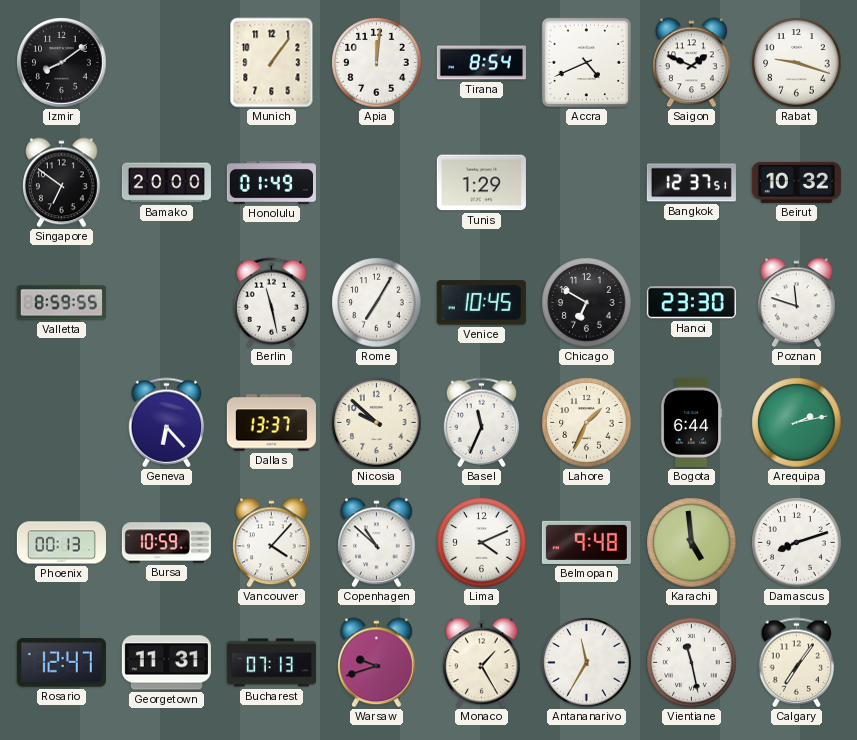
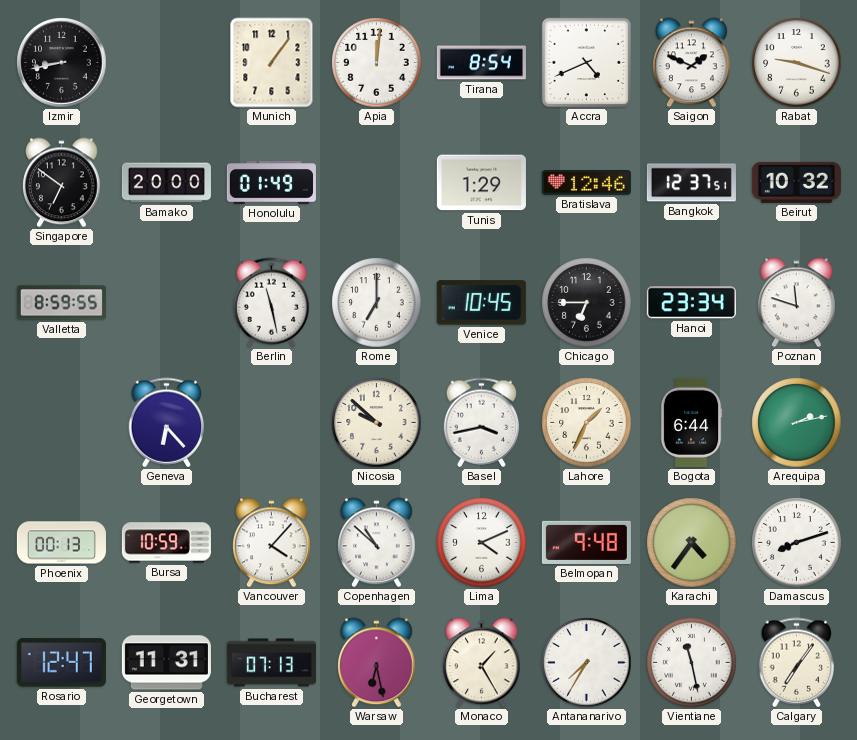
Izmir: 8:09 -> 8:43
Bratislava: none -> 12:46
Rome: 7:05 -> 7:00
Chicago: 6:50 -> 6:45
Hanoi: 23:30 -> 23:34
Dallas: 13:37 -> none
Basel: 11:34 -> 3:43
Karachi: 4:59 -> 4:36
Warsaw: 9:42 -> 6:28
Antananarivo: 11:35 -> 7:35
